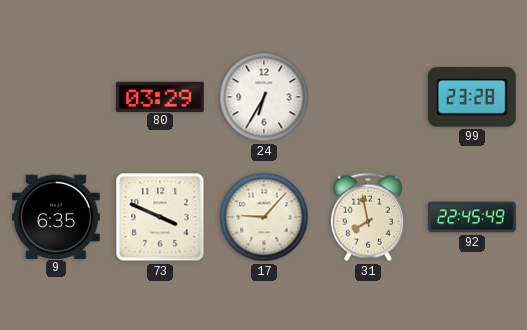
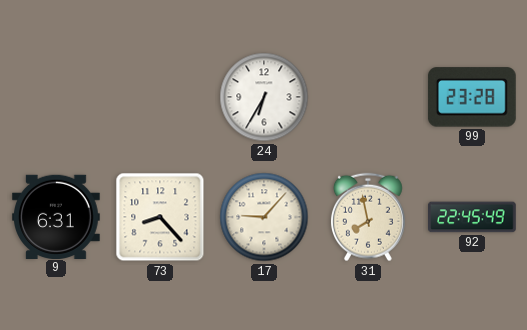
80: 03:29 -> none
9: 6:35 -> 6:31
73: 3:49 -> 8:23
